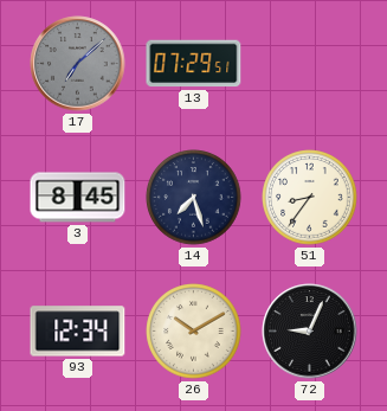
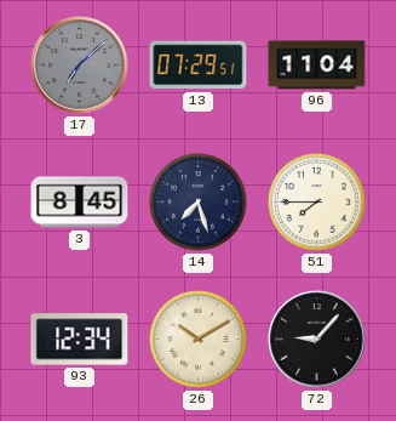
96: none -> 11:04
51: 8:36 -> 7:45
72: 9:04 -> 9:07
